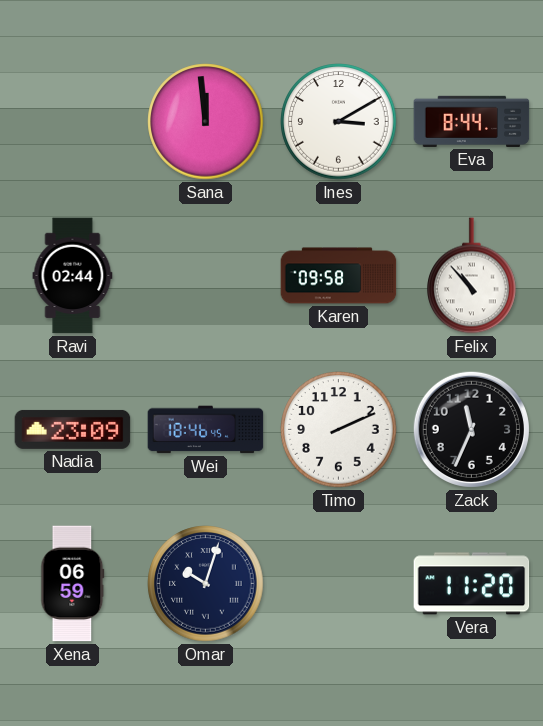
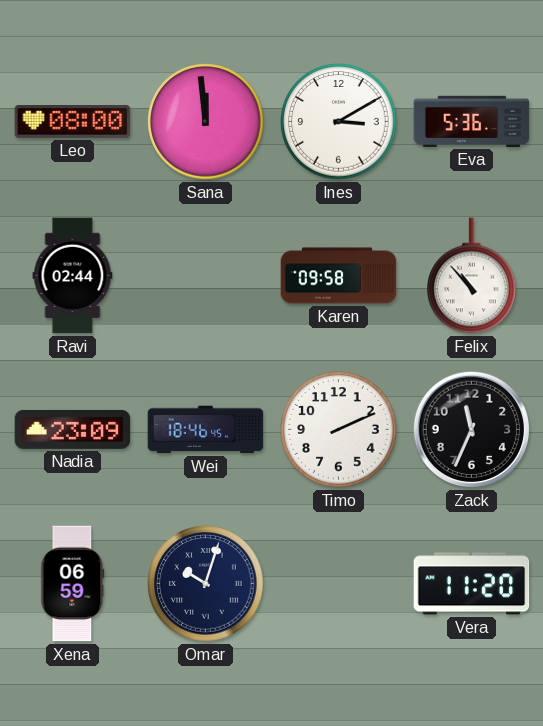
Leo: none -> 08:00
Eva: 8:44 -> 5:36
